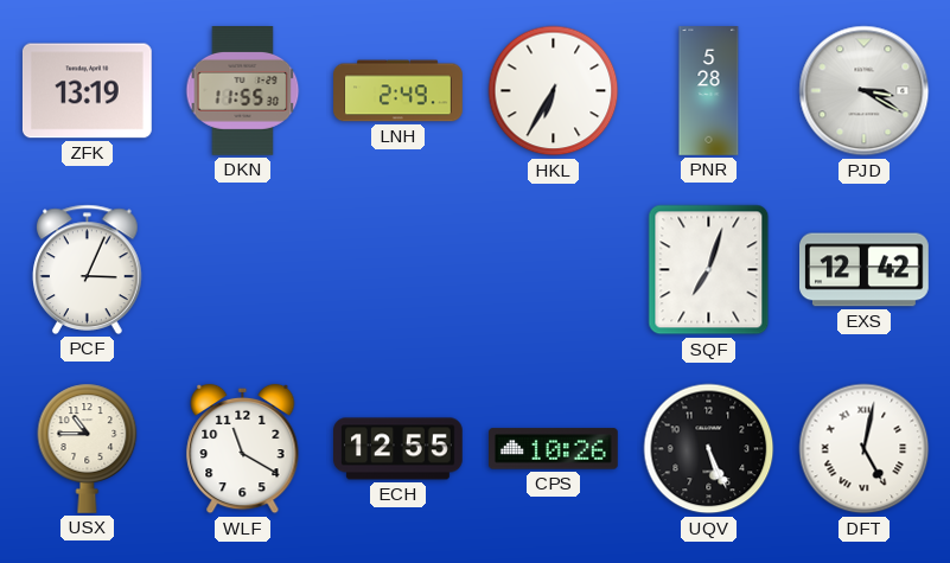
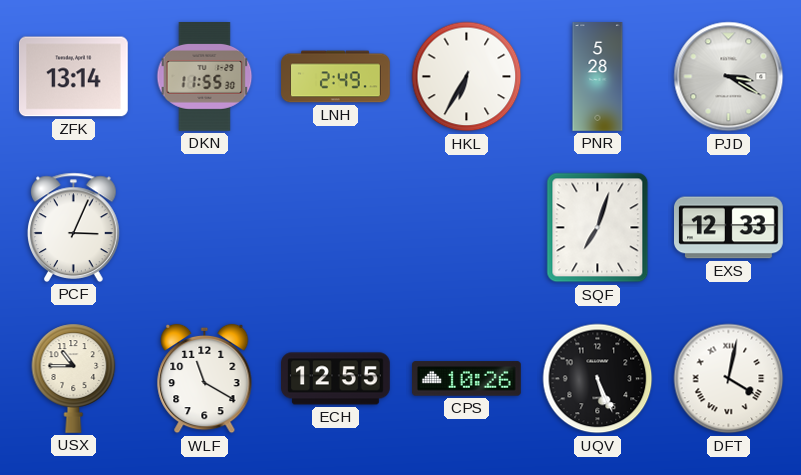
ZFK: 13:19 -> 13:14
EXS: 12:42 -> 12:33
DFT: 5:02 -> 4:02
